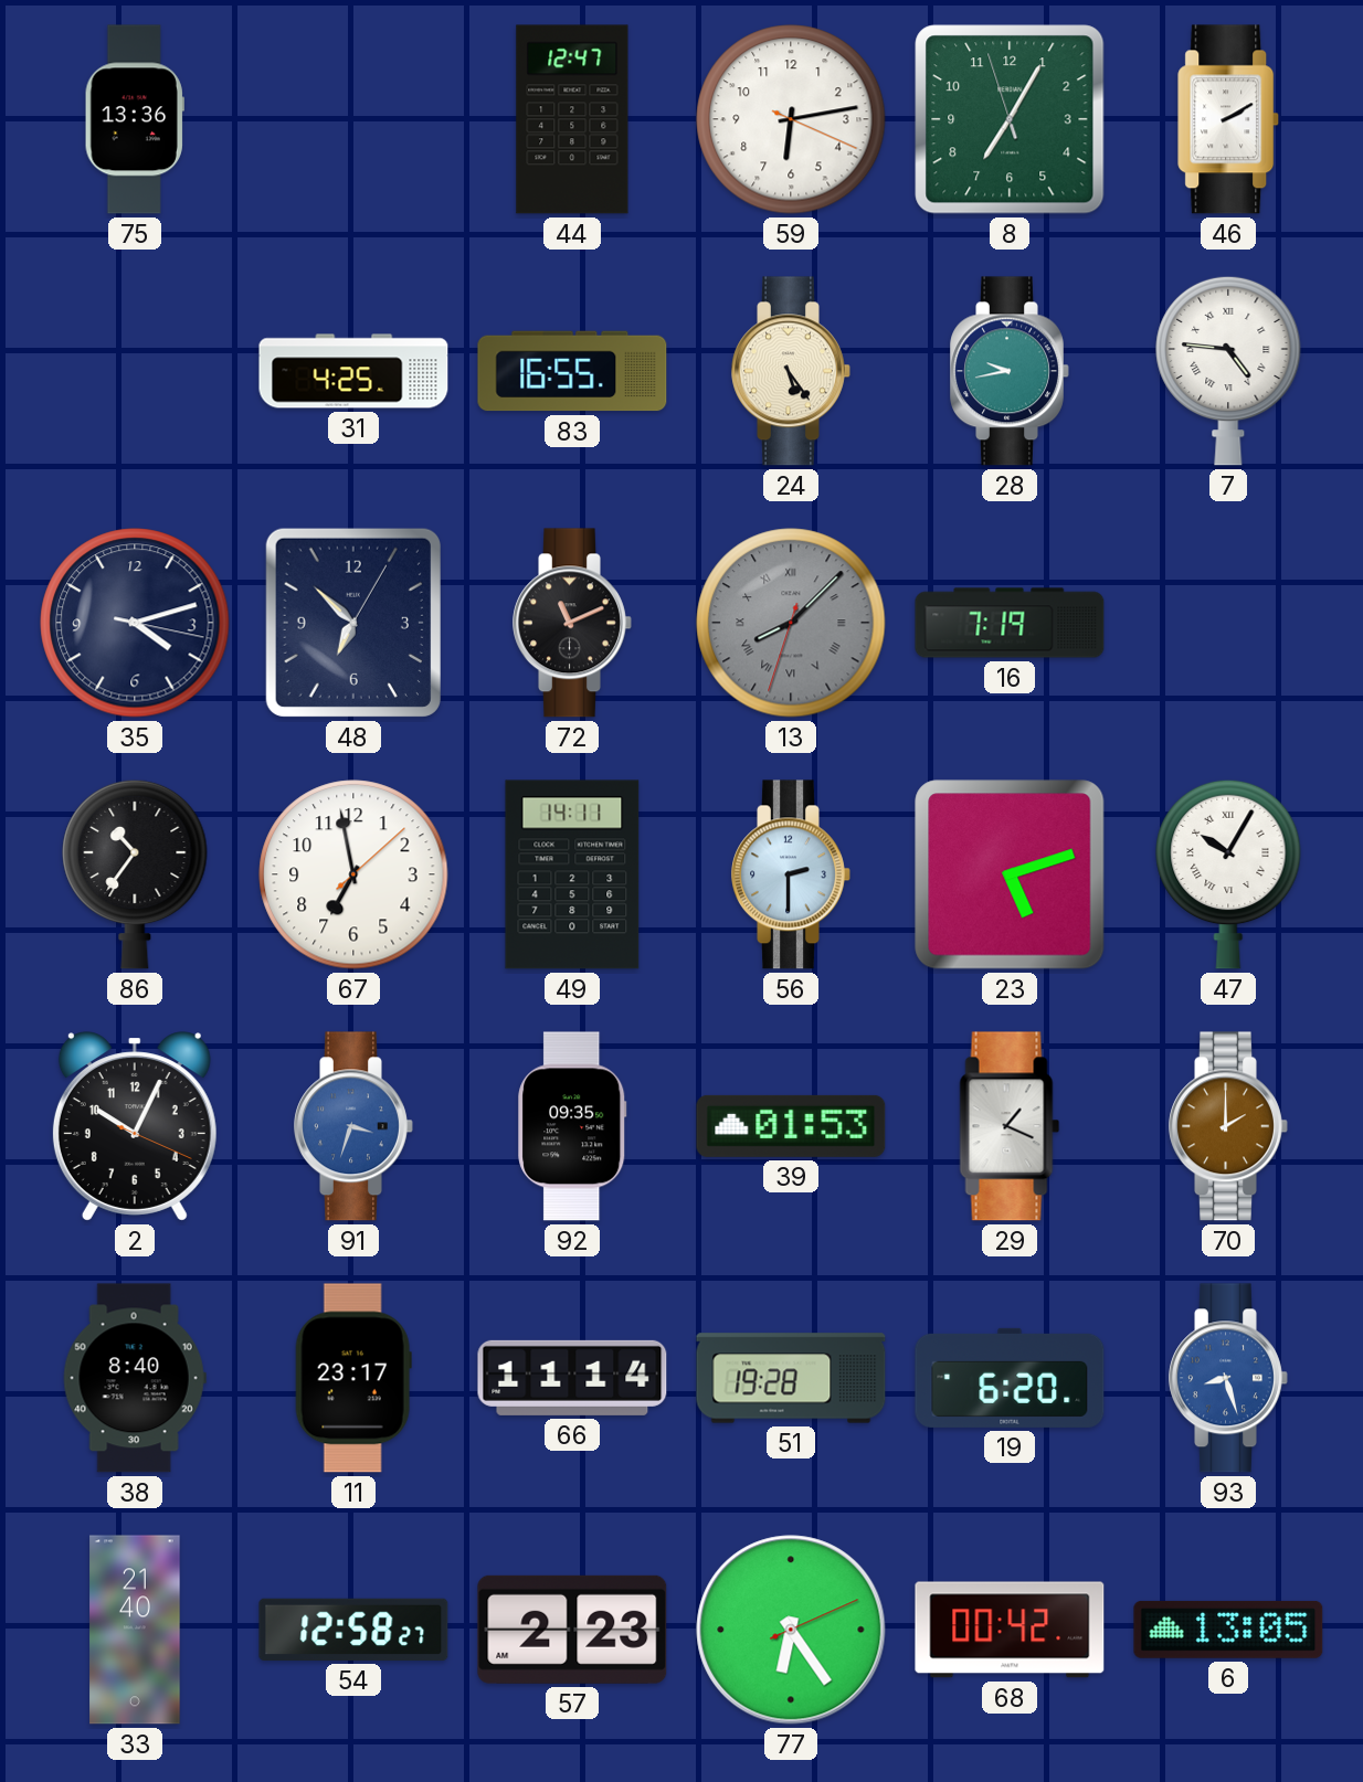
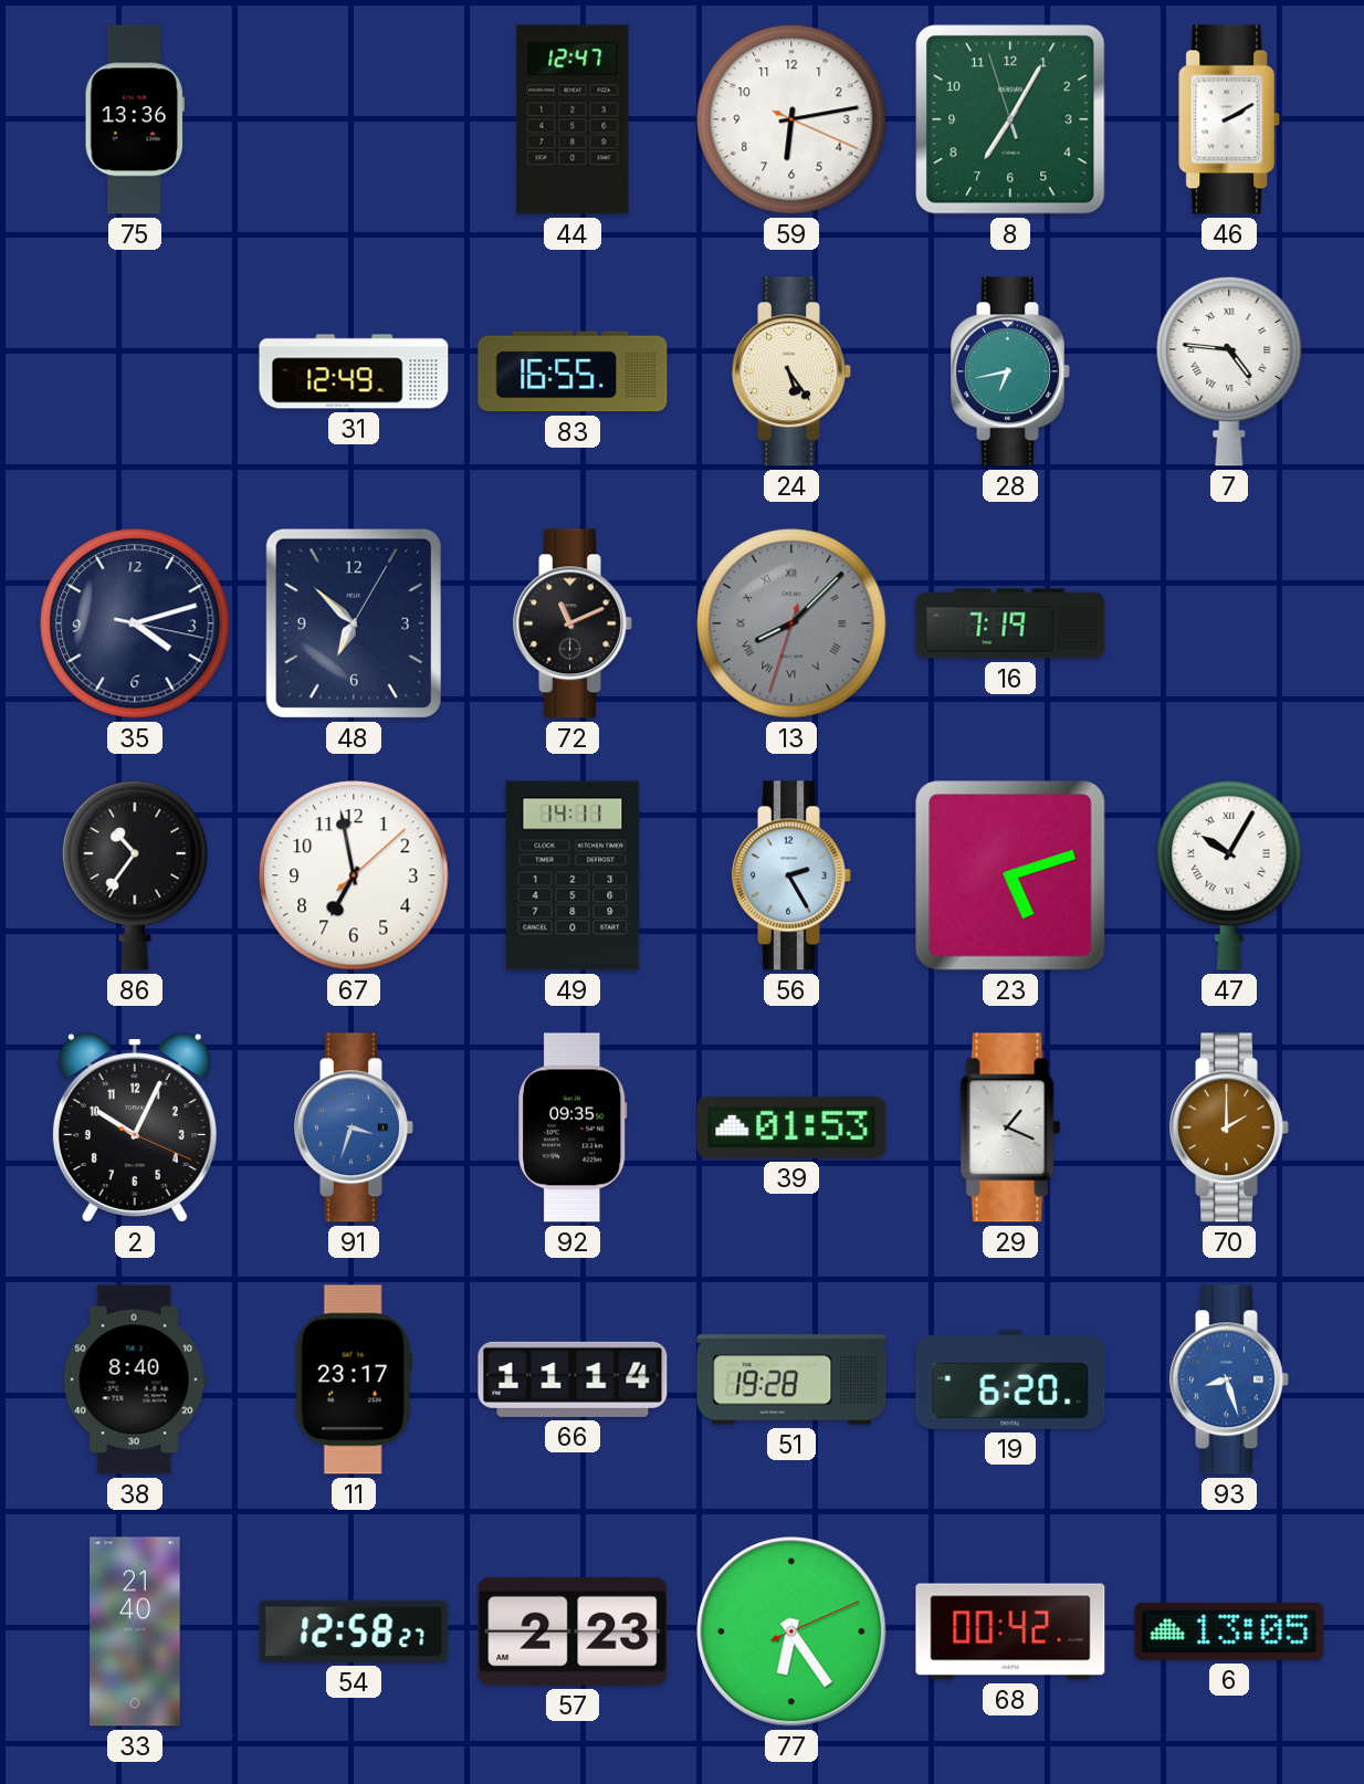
31: 4:25 -> 12:49
28: 9:43 -> 6:43
56: 2:30 -> 2:25
